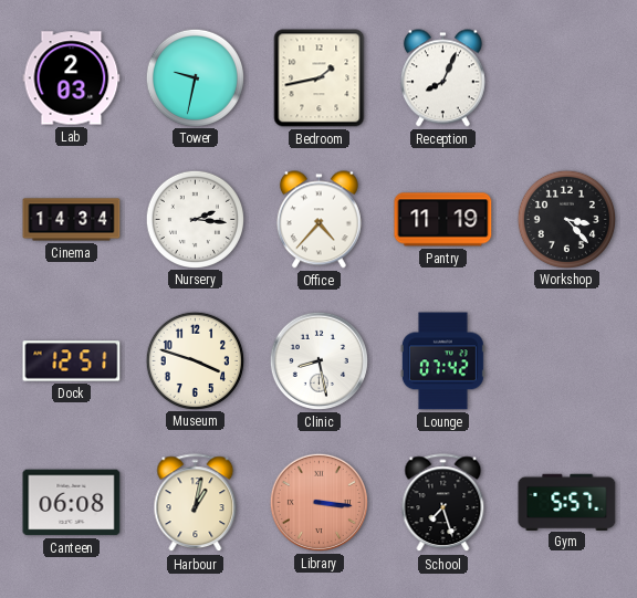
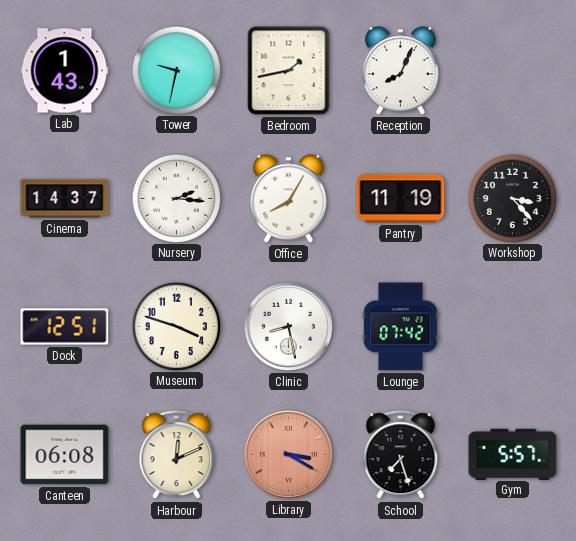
Lab: 2:03 -> 1:43
Cinema: 14:34 -> 14:37
Office: 4:37 -> 8:05
Harbour: 1:02 -> 12:11
Library: 3:16 -> 3:20
